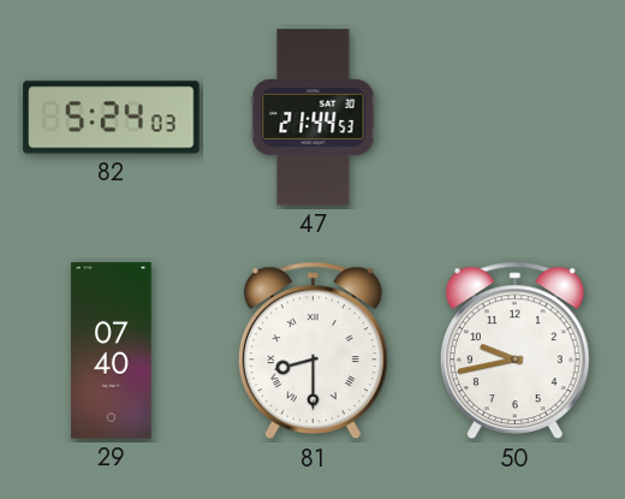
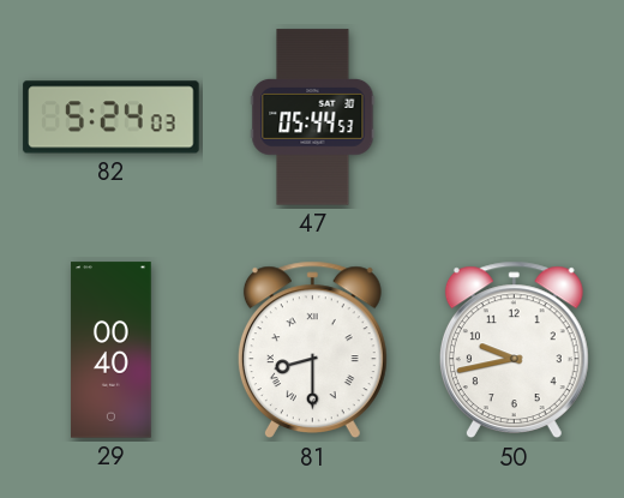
47: 21:44 -> 05:44
29: 07:40 -> 00:40
